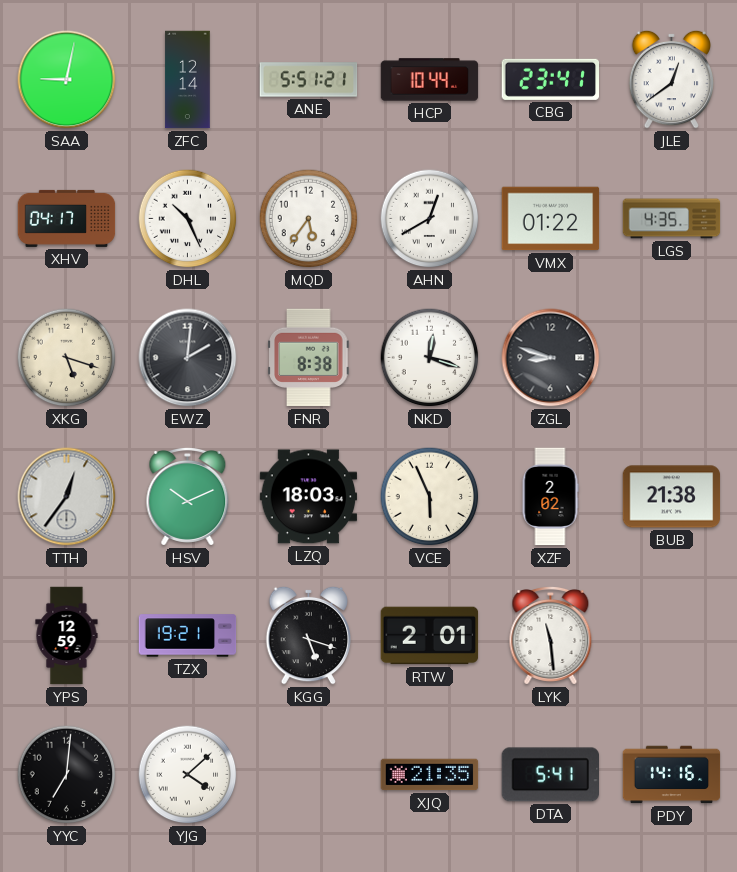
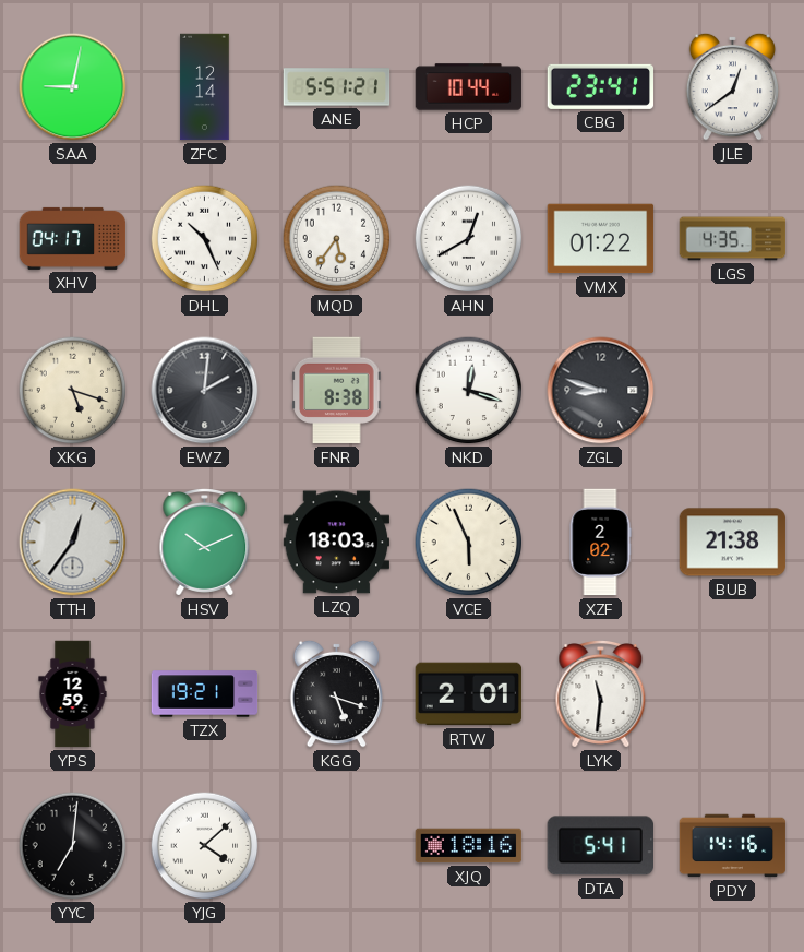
LYK: 11:29 -> 11:31
XJQ: 21:35 -> 18:16
